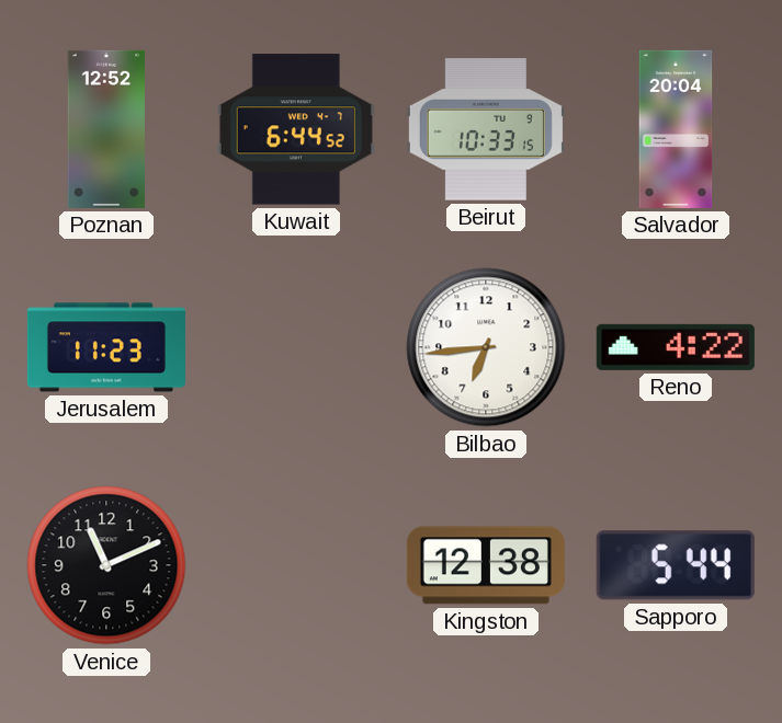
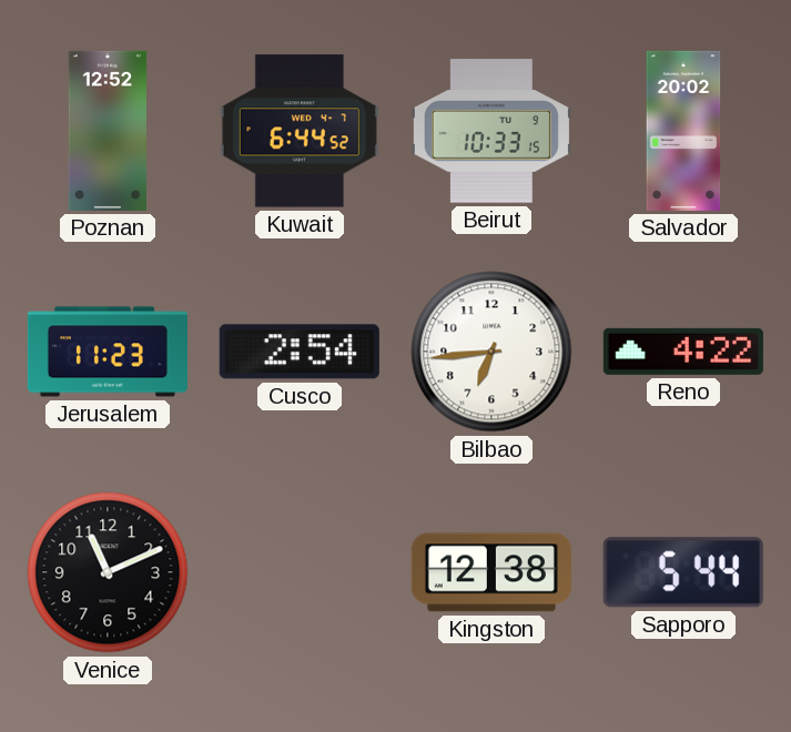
Salvador: 20:04 -> 20:02
Cusco: none -> 2:54
